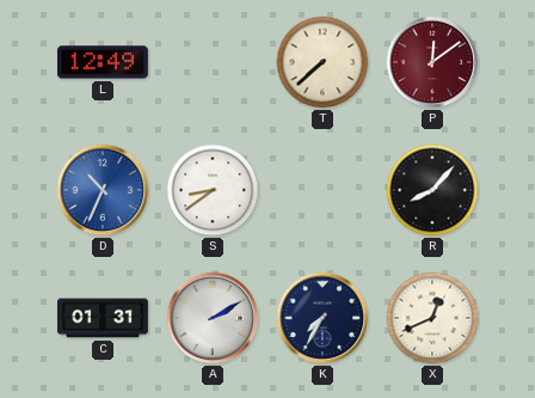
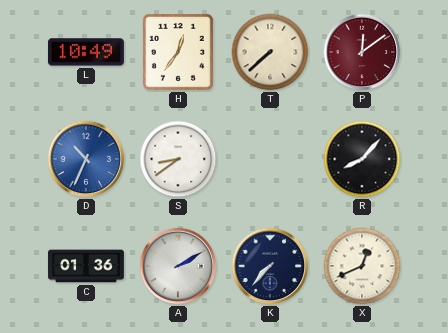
L: 12:49 -> 10:49
H: none -> 12:36
C: 01:31 -> 01:36
K: 7:35 -> 7:37
